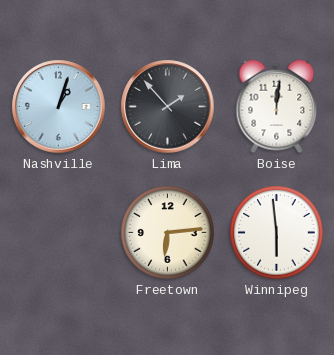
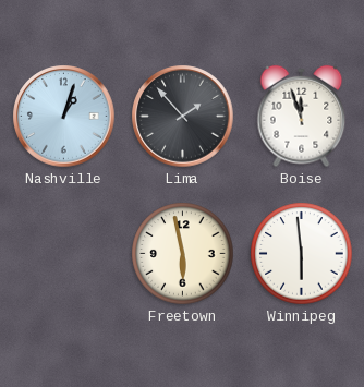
Boise: 12:01 -> 11:57
Freetown: 6:14 -> 5:58
